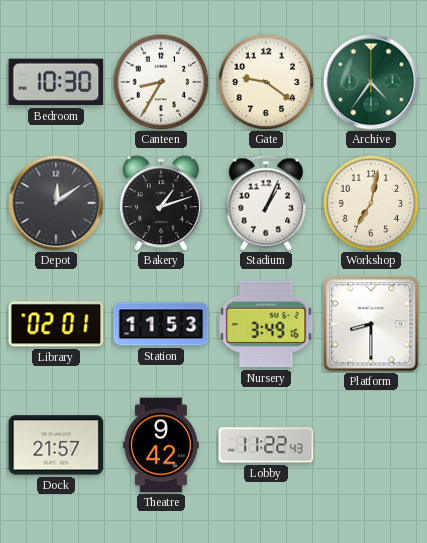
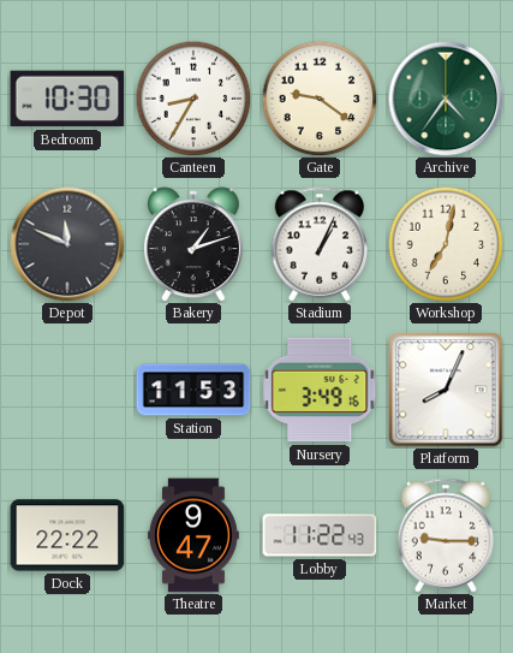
Depot: 12:09 -> 11:49
Library: 02:01 -> none
Platform: 8:30 -> 8:04
Dock: 21:57 -> 22:22
Theatre: 9:42 -> 9:47
Market: none -> 9:15
